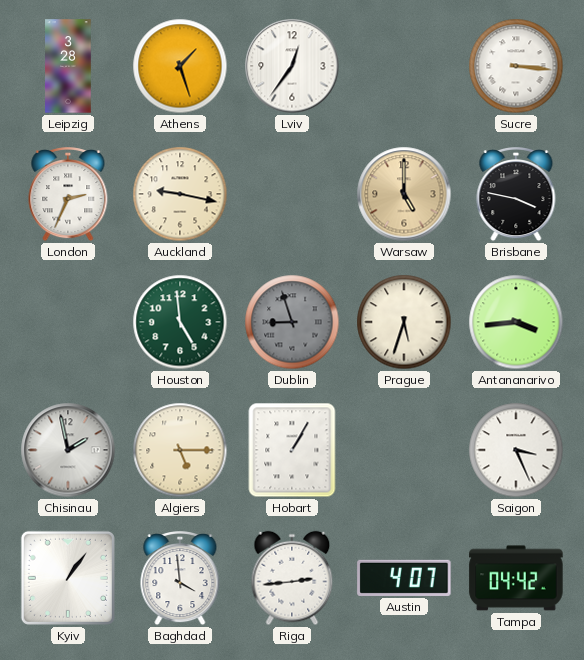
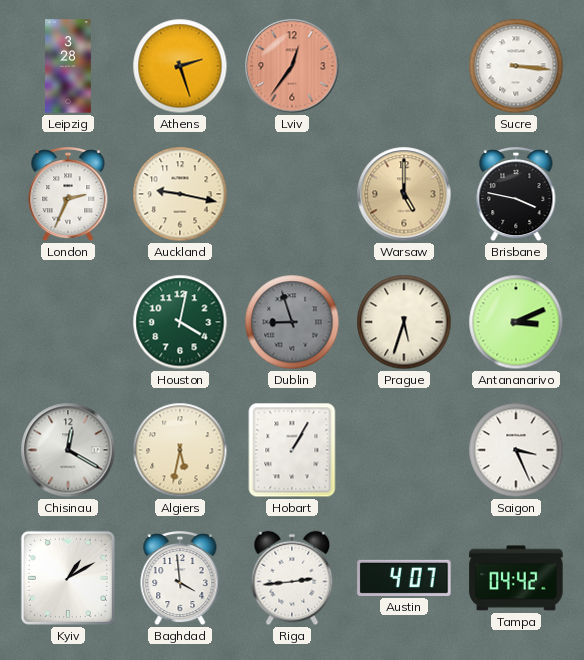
Athens: 1:27 -> 2:27
Lviv dial: white -> salmon
Houston: 4:59 -> 4:02
Antananarivo: 3:44 -> 3:11
Chisinau: 1:58 -> 12:20
Algiers: 5:15 -> 5:32
Kyiv: 1:06 -> 1:10
